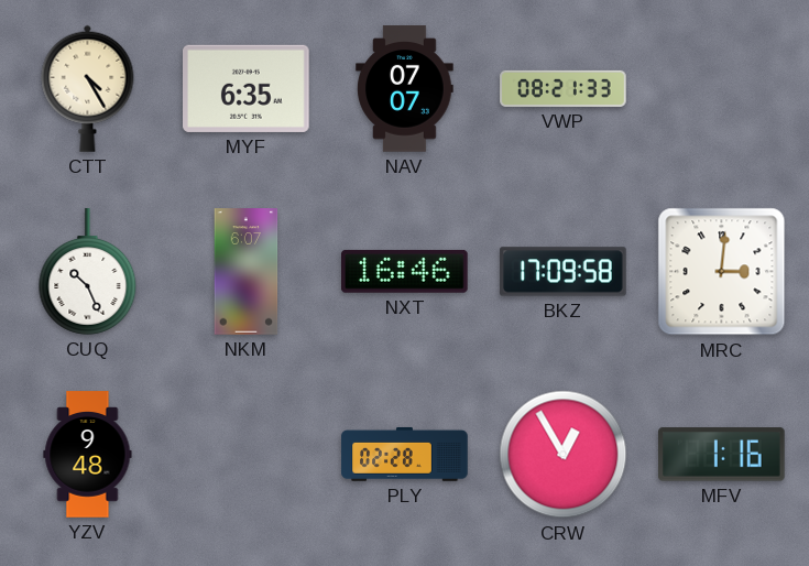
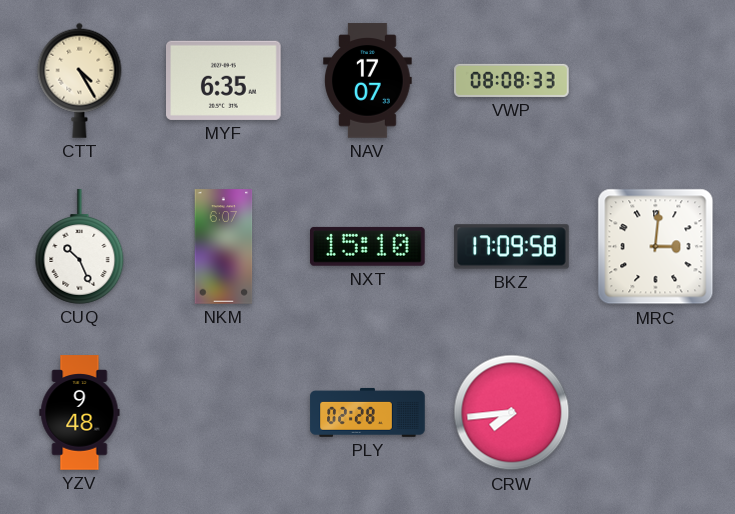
NAV: 07:07 -> 17:07
VWP: 08:21 -> 08:08
NXT: 16:46 -> 15:10
CRW: 12:55 -> 7:44
MFV: 1:16 -> none
